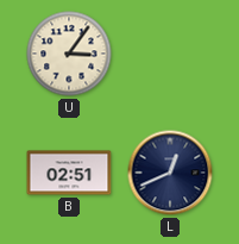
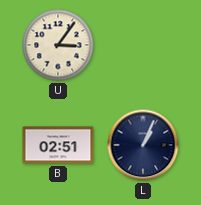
L: 12:41 -> 1:04
